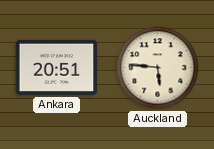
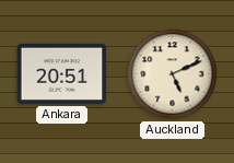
Auckland: 5:46 -> 5:11
